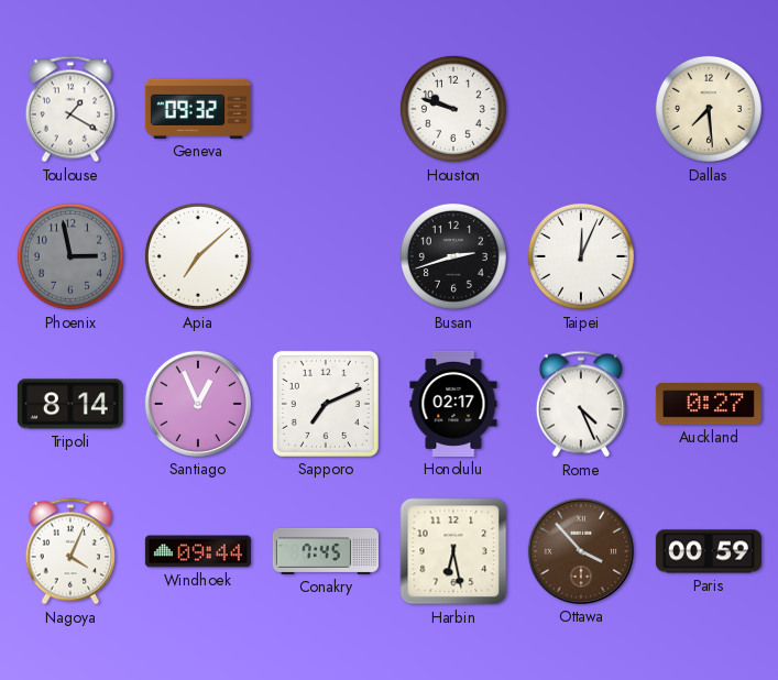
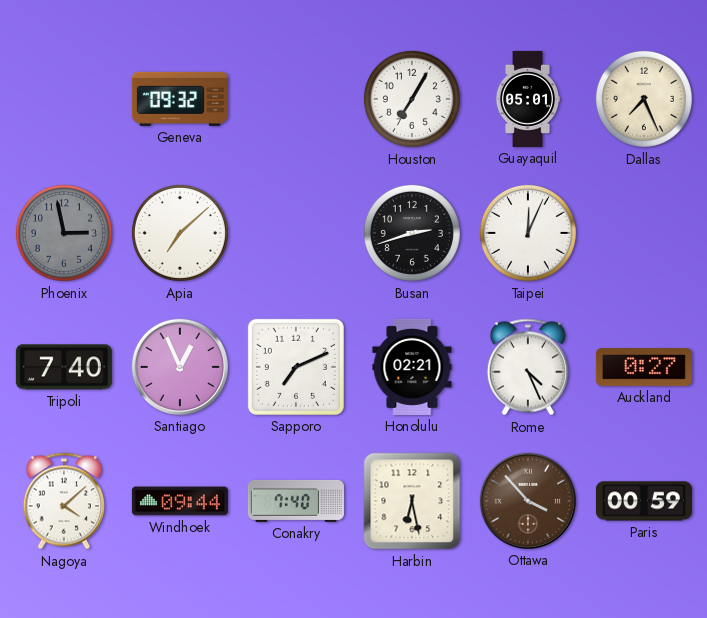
Toulouse: 1:20 -> none
Houston: 9:48 -> 7:05
Guayaquil: none -> 05:01
Dallas: 7:29 -> 7:26
Tripoli: 8:14 -> 7:40
Honolulu: 02:17 -> 02:21
Nagoya: 4:04 -> 4:08
Conakry: 7:45 -> 7:40
